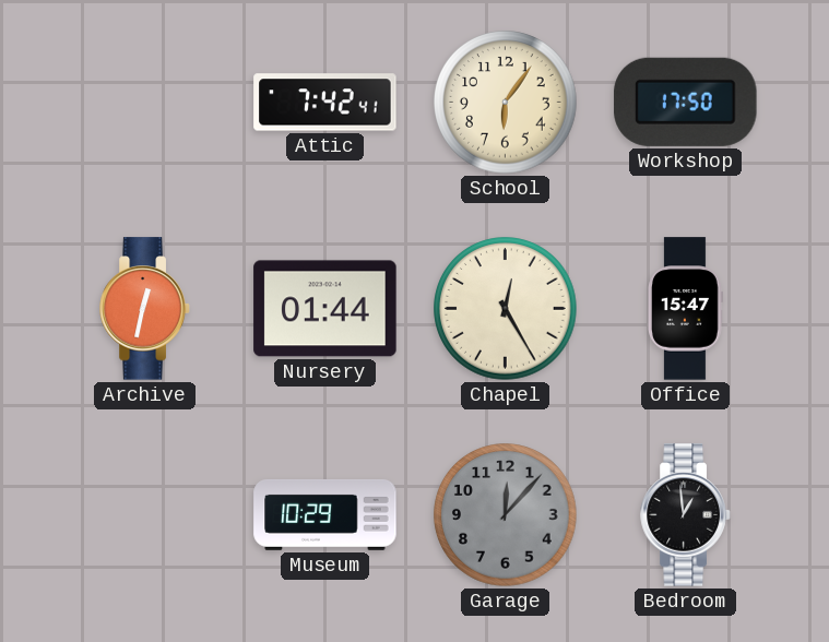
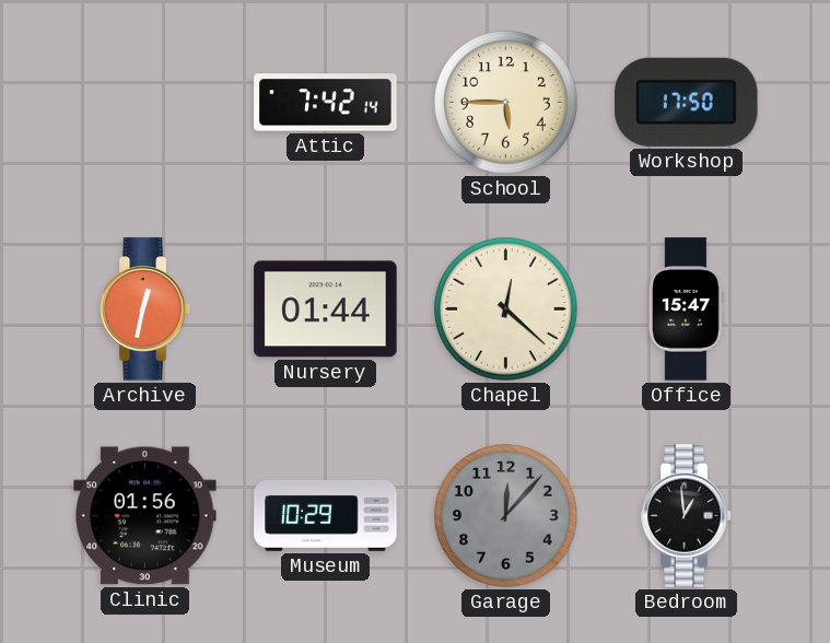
Attic: 7:42:41 -> 7:42:14
School: 6:06 -> 5:45
Chapel: 12:25 -> 12:22
Clinic: none -> 01:56
